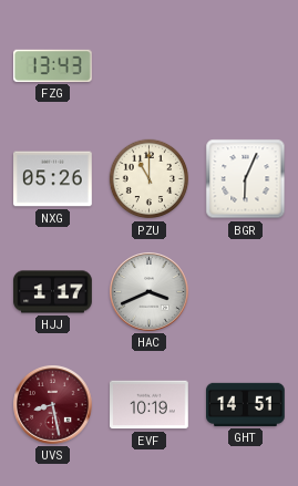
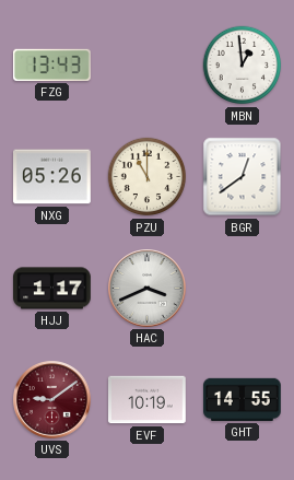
MBN: none -> 12:59
BGR: 6:04 -> 12:39
UVS: 8:28 -> 9:09
GHT: 14:51 -> 14:55
